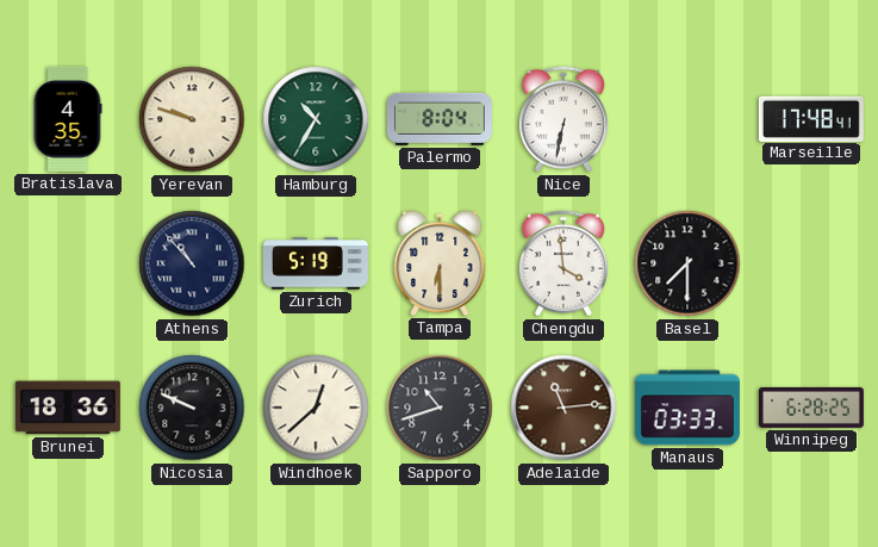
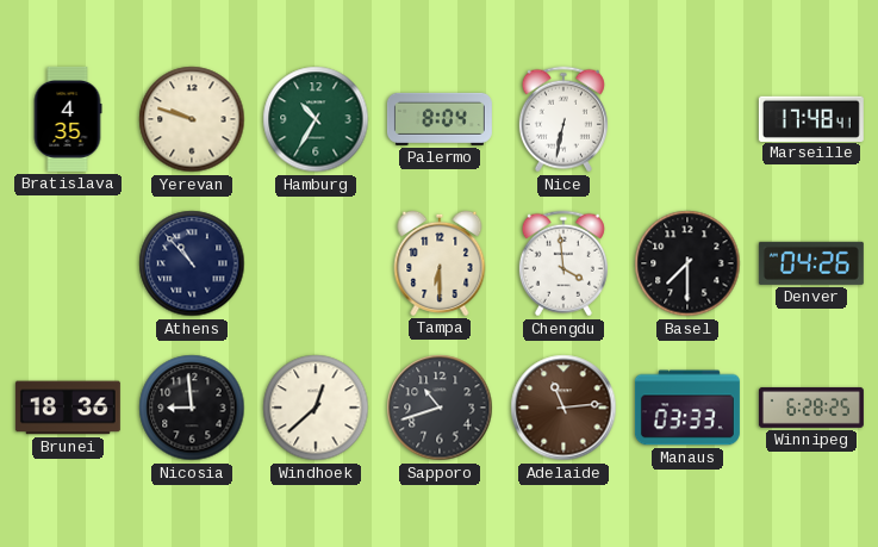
Zurich: 5:19 -> none
Denver: none -> 04:26
Nicosia: 9:49 -> 8:59
